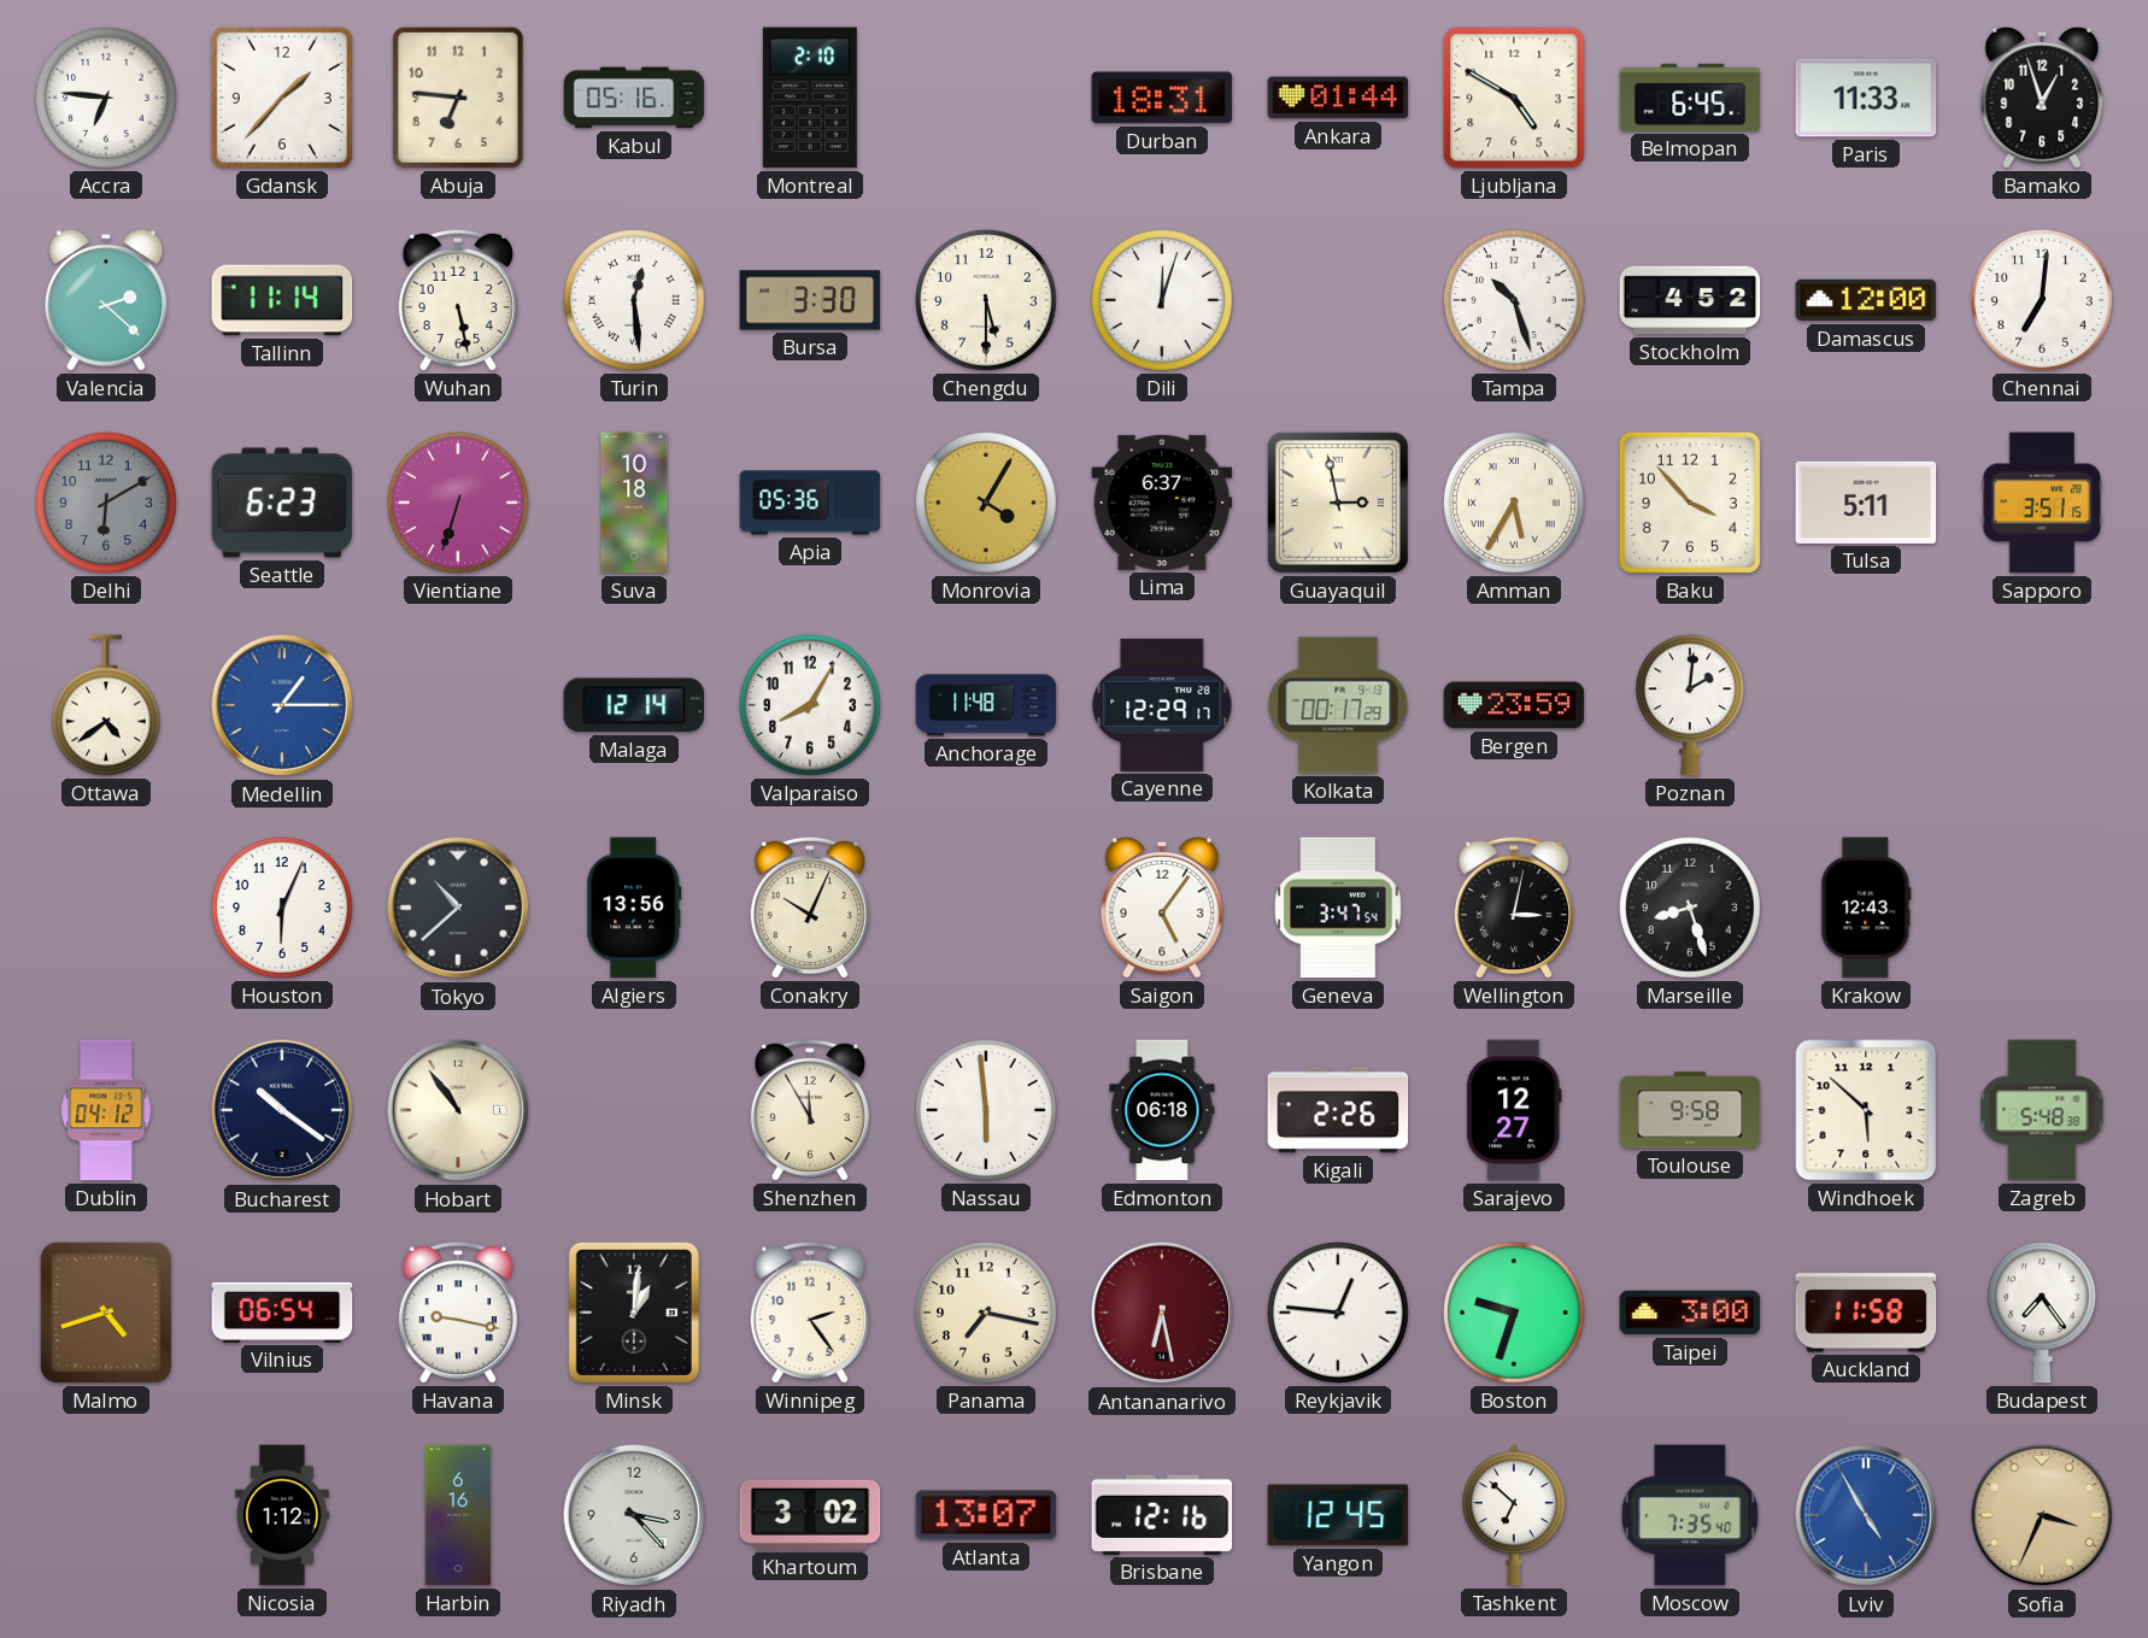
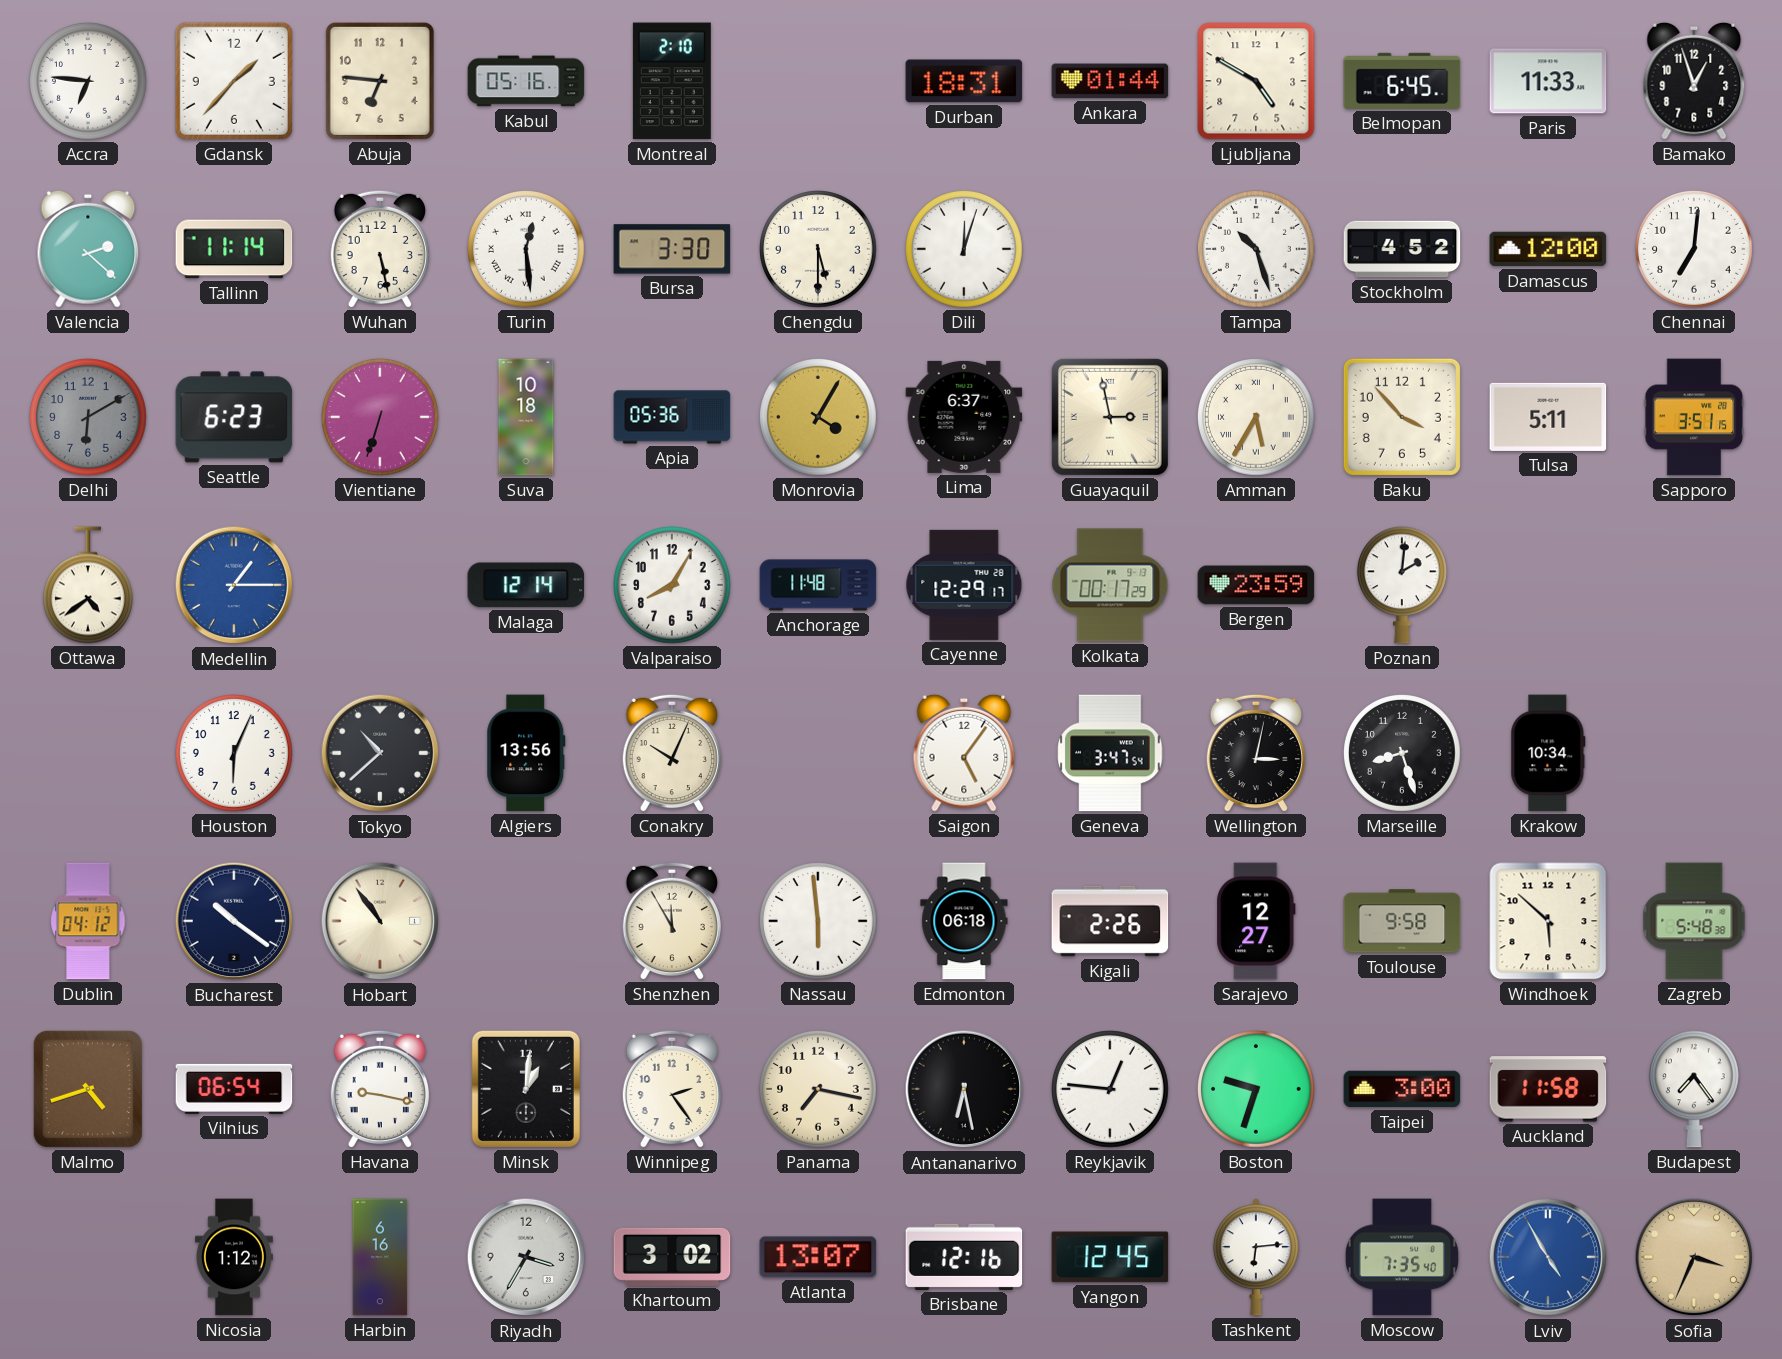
Krakow: 12:43 -> 10:34
Antananarivo dial: burgundy -> black
Riyadh: 3:23 -> 3:35
Tashkent: 6:52 -> 6:14
